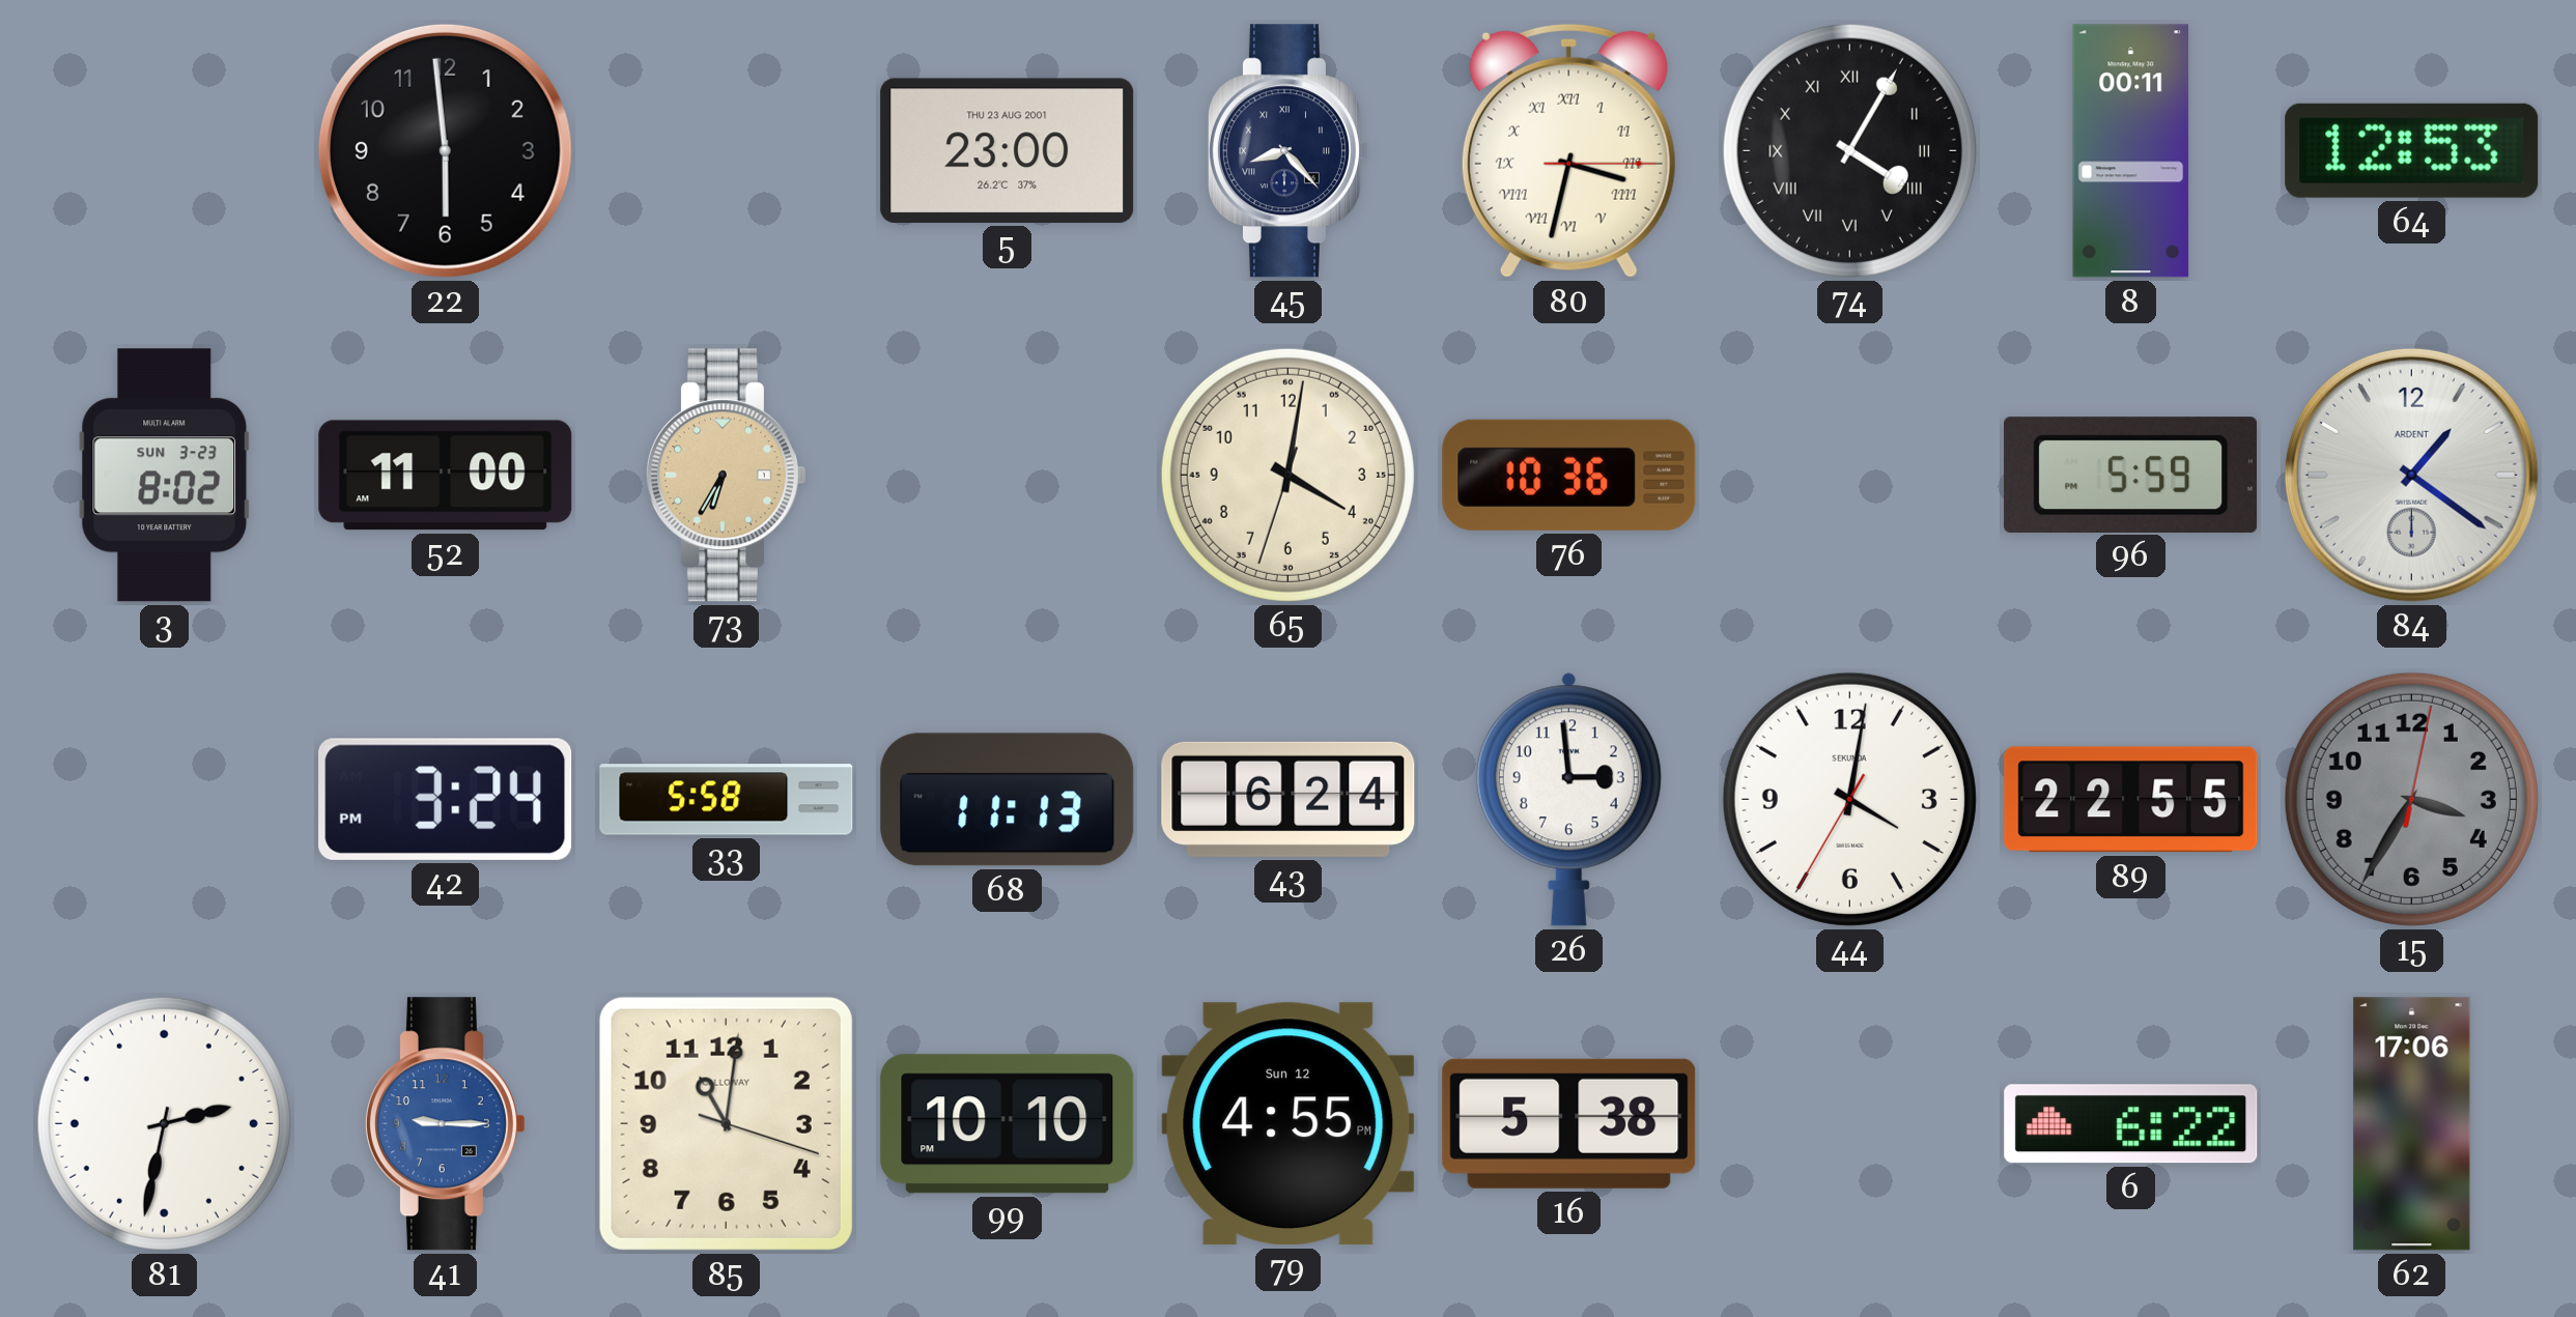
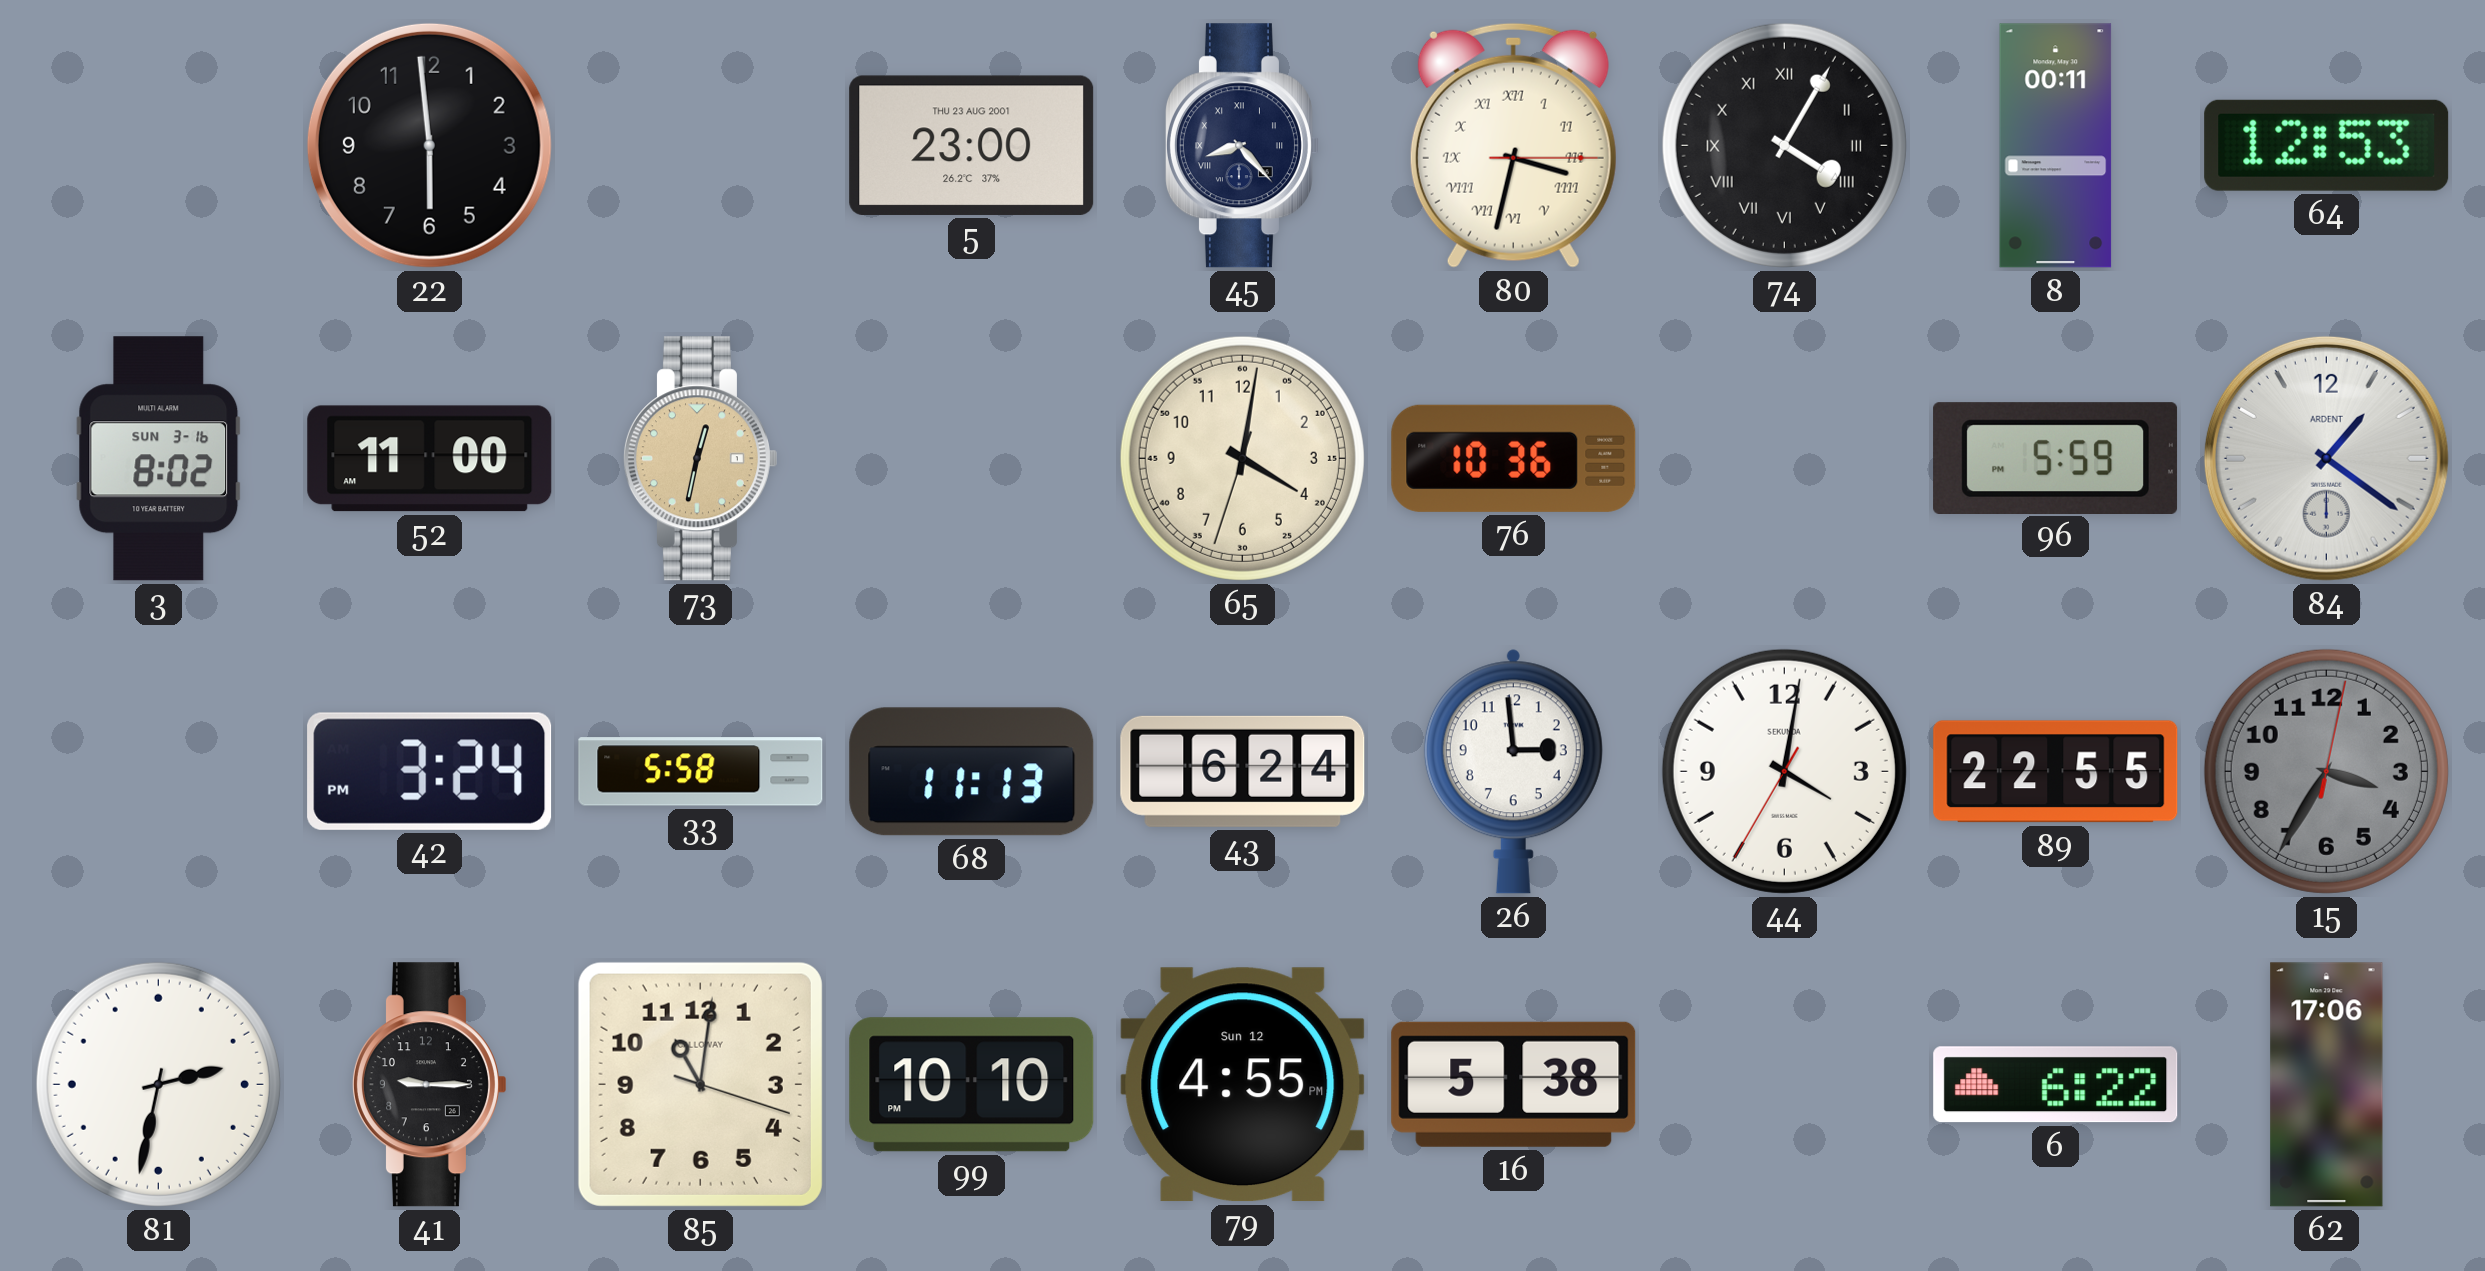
3 date: SUN 3-23 -> SUN 3-16
73: 6:35 -> 12:32
41 dial: blue -> black
